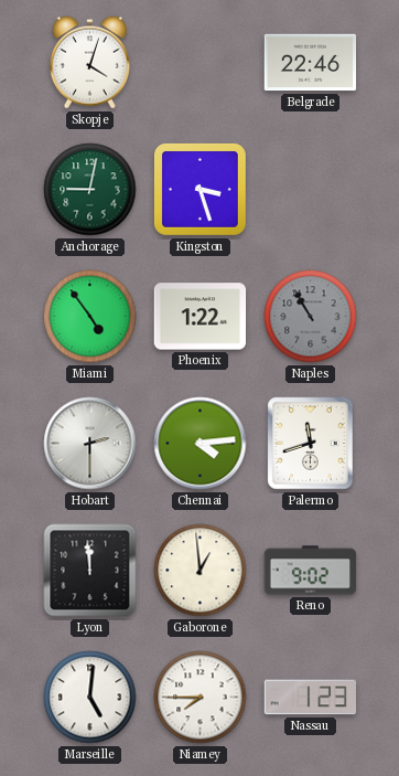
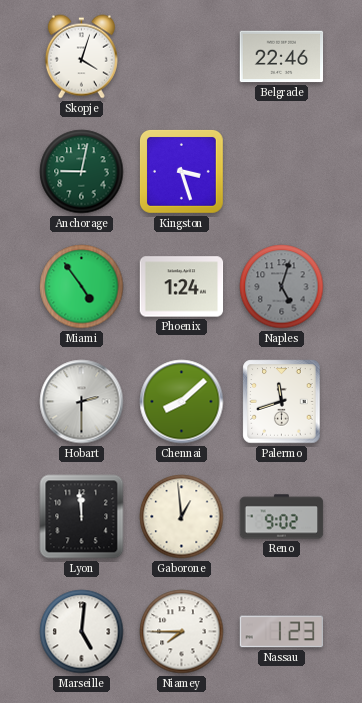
Phoenix: 1:22 -> 1:24
Naples: 10:55 -> 5:03
Chennai: 4:14 -> 8:08
